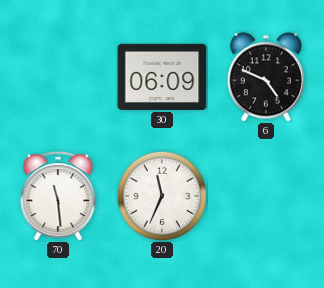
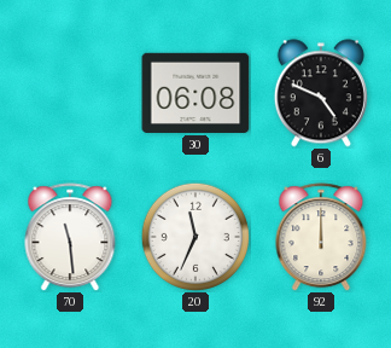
30: 06:09 -> 06:08
92: none -> 12:00
